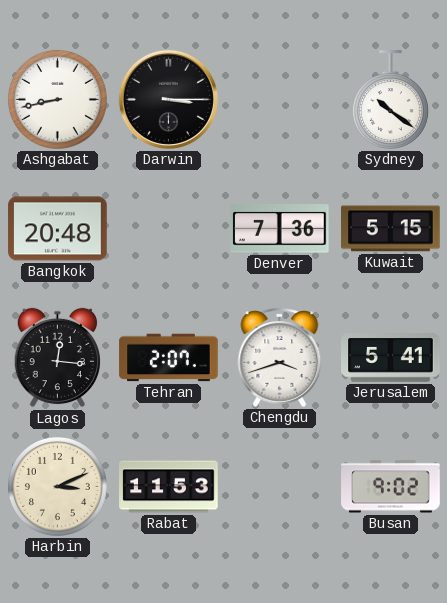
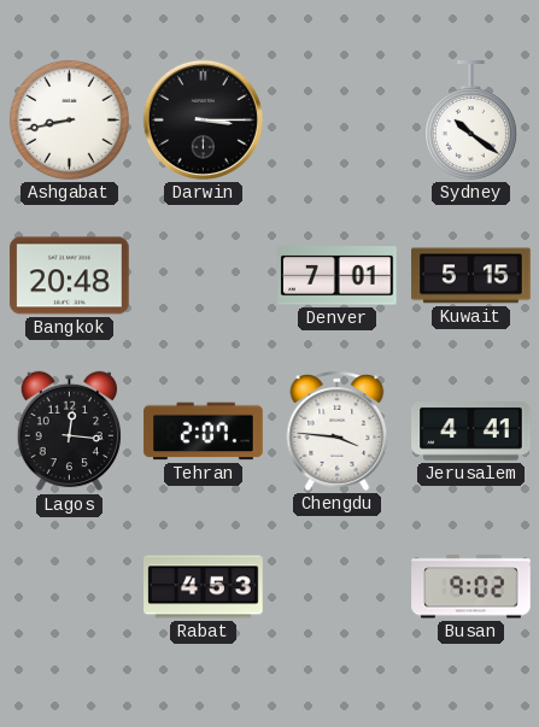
Denver: 7:36 -> 7:01
Chengdu: 3:42 -> 3:46
Jerusalem: 5:41 -> 4:41
Harbin: 3:11 -> none
Rabat: 11:53 -> 4:53
